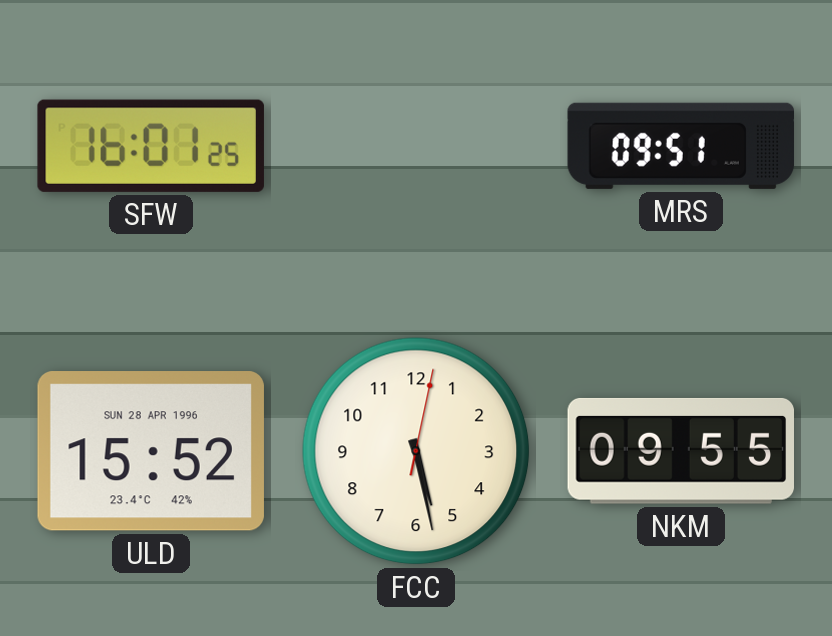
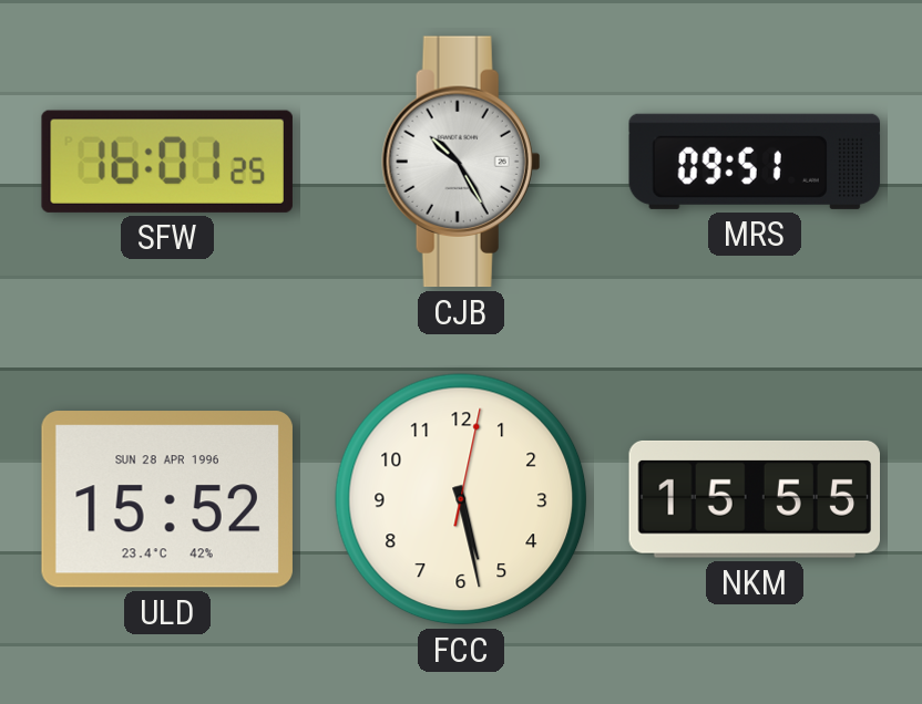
CJB: none -> 10:25
NKM: 09:55 -> 15:55
